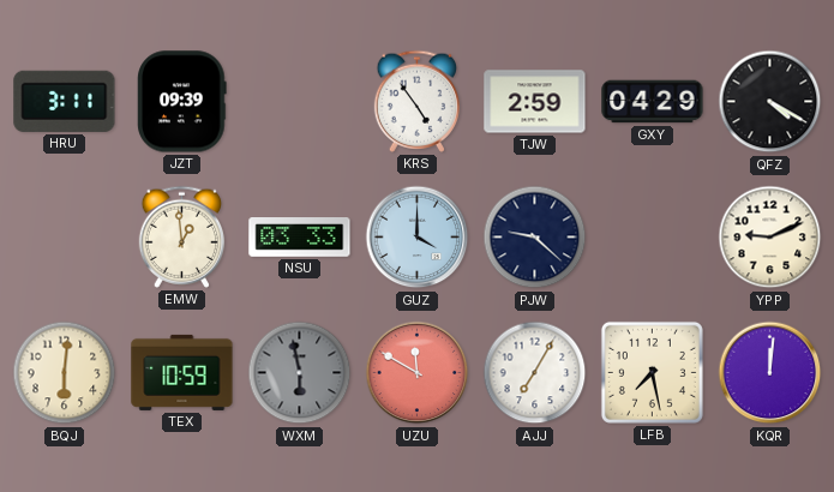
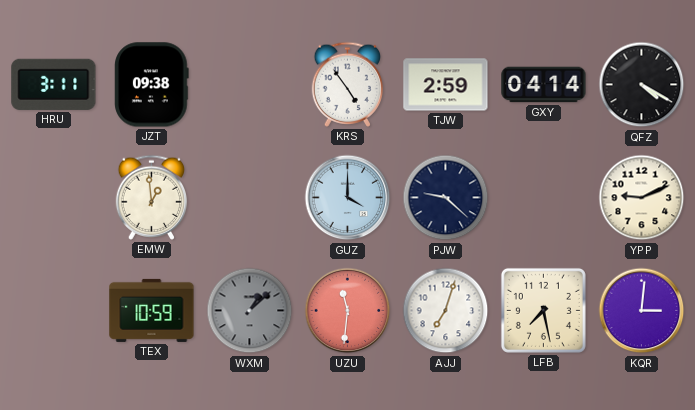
JZT: 09:39 -> 09:38
GXY: 04:29 -> 04:14
NSU: 03:33 -> none
BQJ: 6:01 -> none
WXM: 5:58 -> 1:08
UZU: 11:50 -> 11:31
AJJ: 7:05 -> 7:03
KQR: 12:01 -> 3:01
